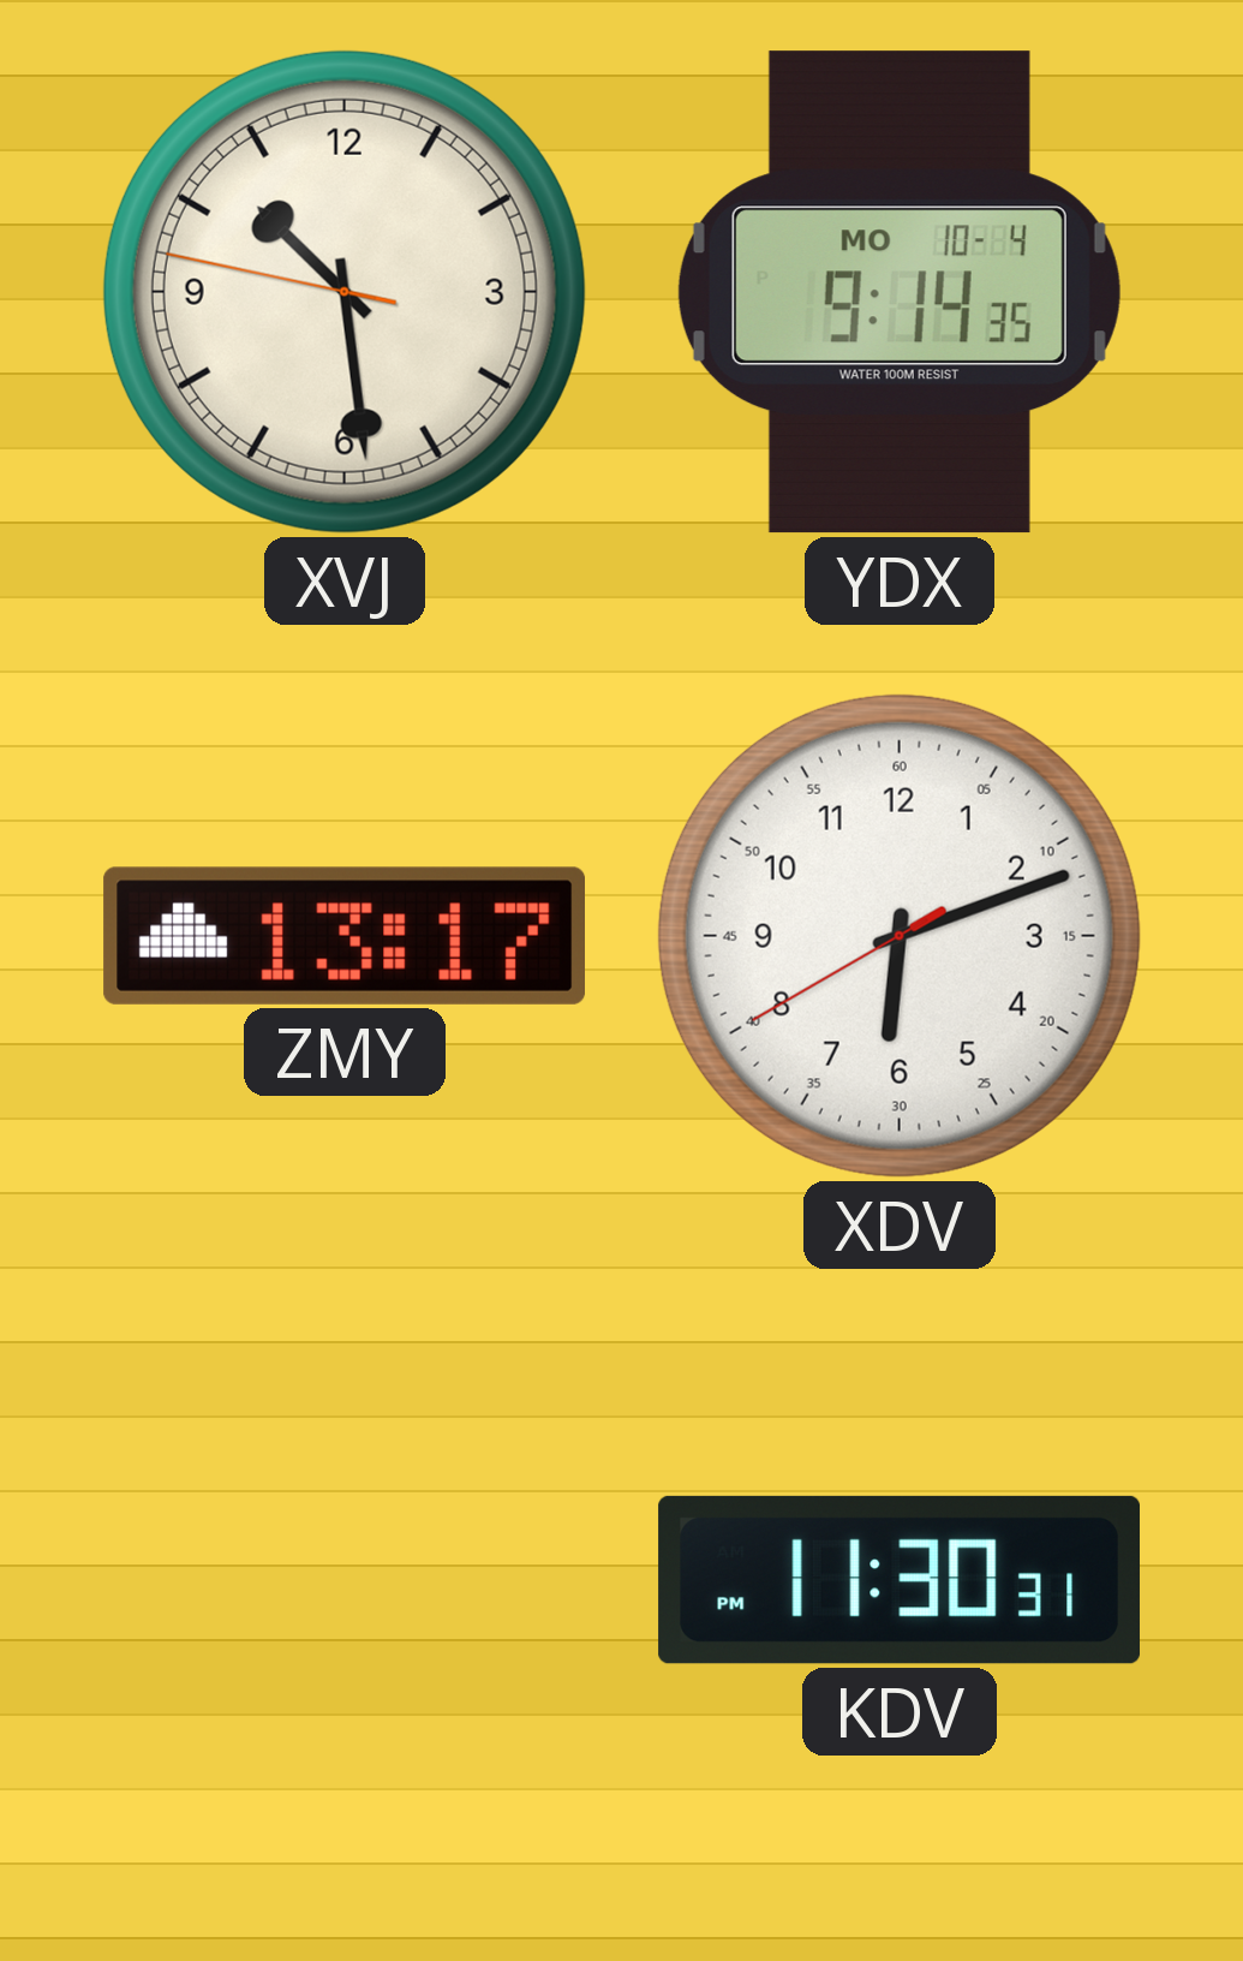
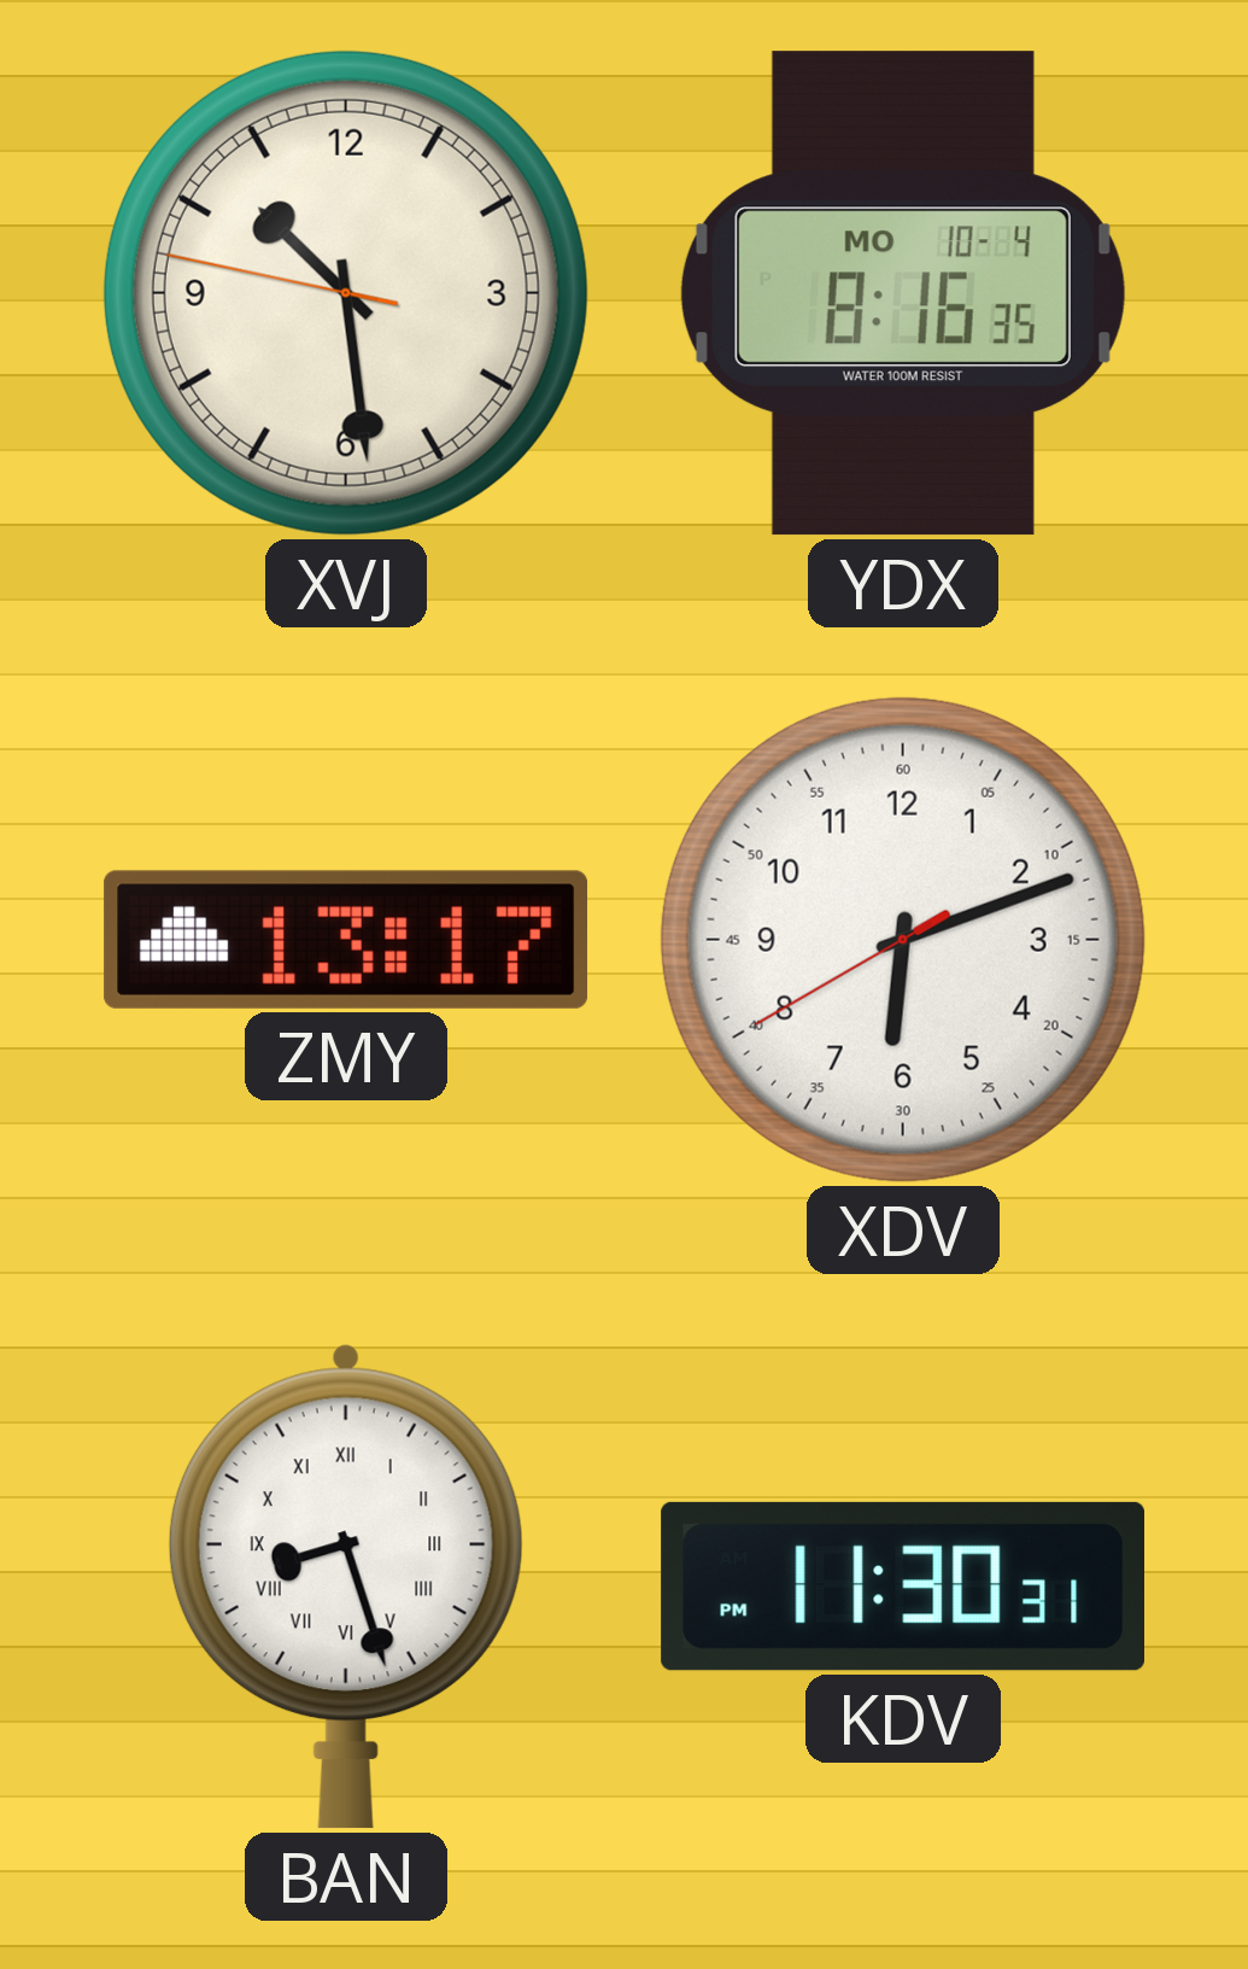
YDX: 9:14 -> 8:16
BAN: none -> 8:27
